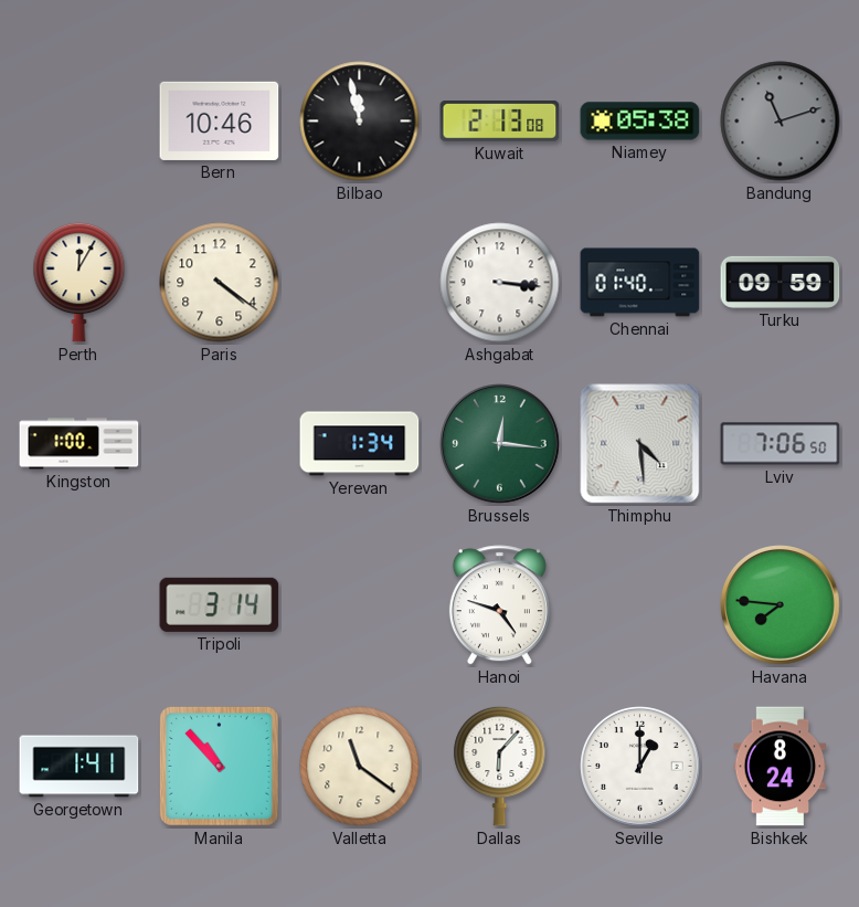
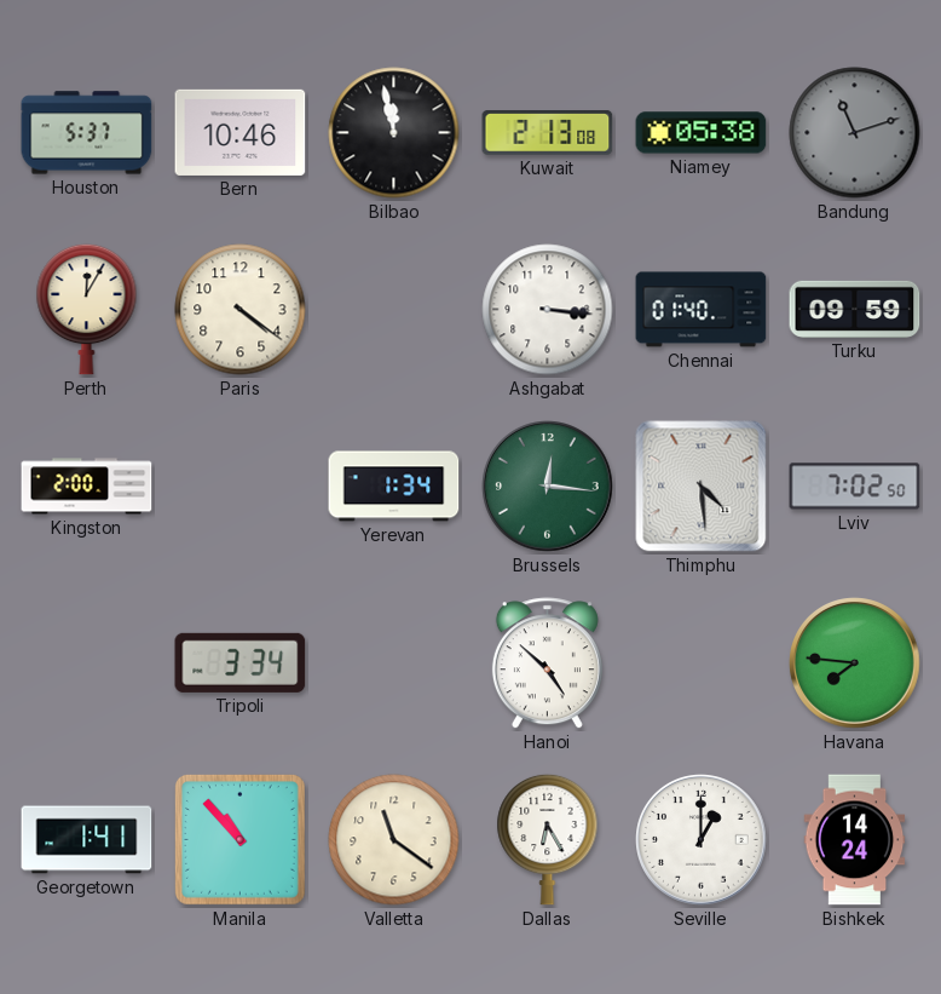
Houston: none -> 5:37
Kingston: 1:00 -> 2:00
Lviv: 7:06 -> 7:02
Tripoli: 3:14 -> 3:34
Hanoi: 4:48 -> 4:52
Dallas: 6:07 -> 6:25
Bishkek: 8:24 -> 14:24
